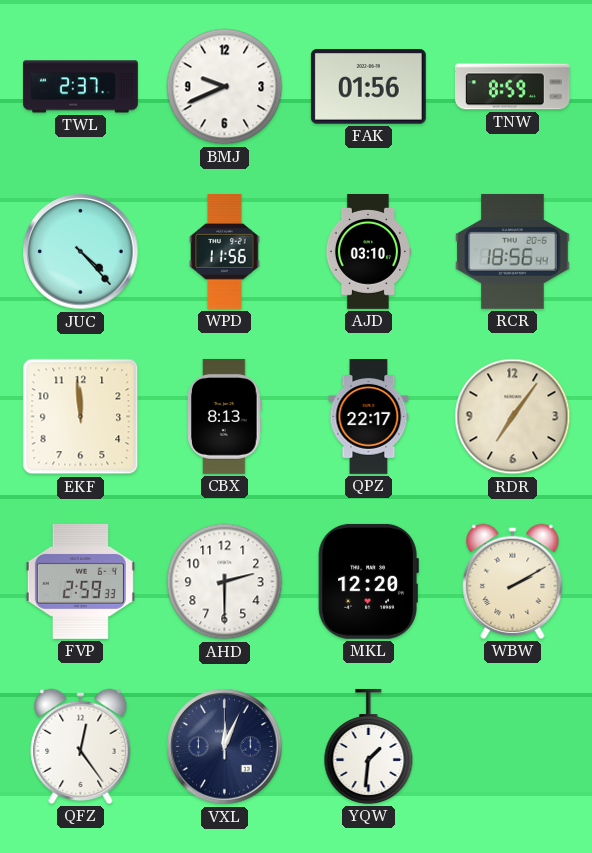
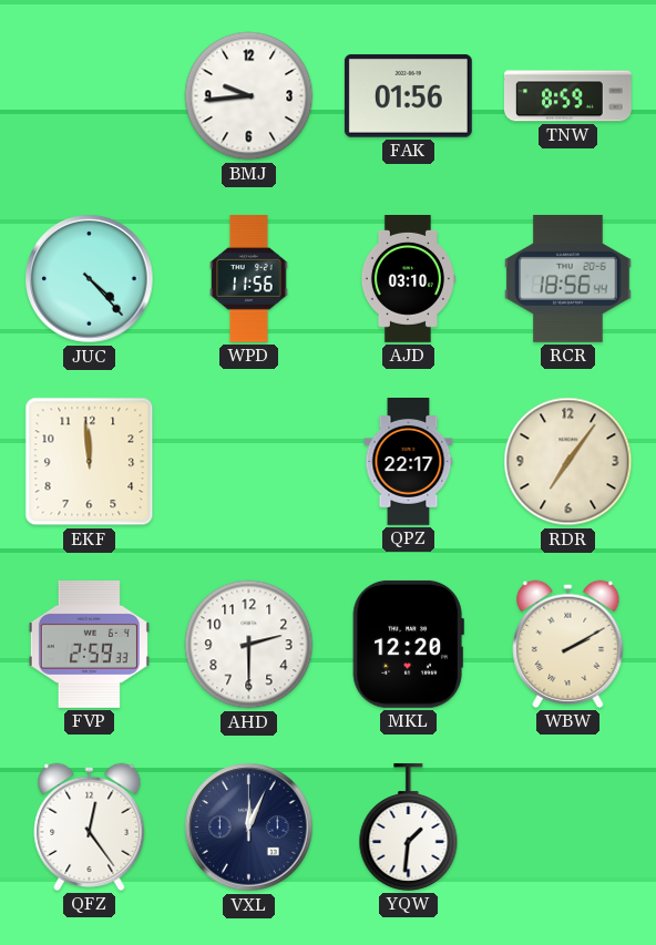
TWL: 2:37 -> none
BMJ: 9:41 -> 9:44
CBX: 8:13 -> none
